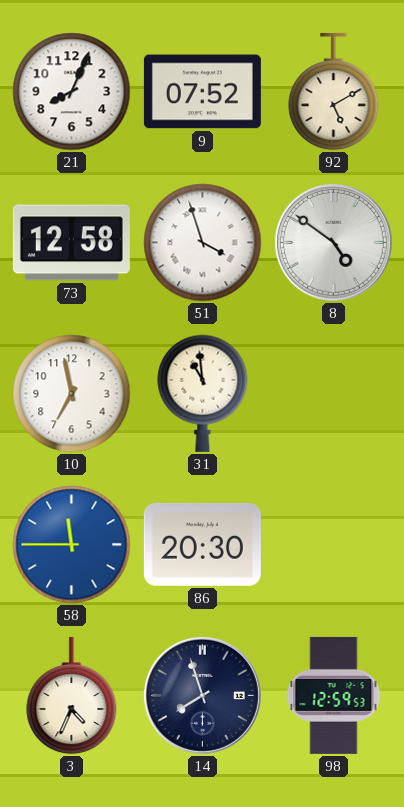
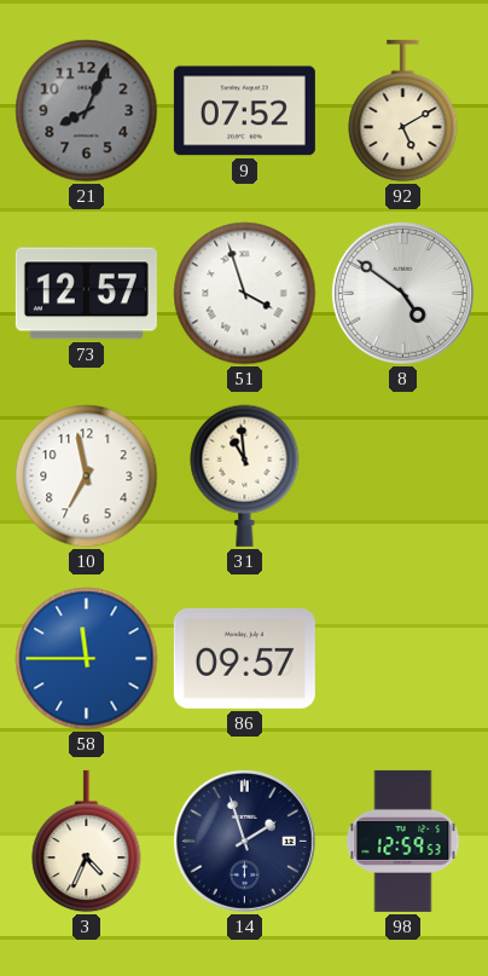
21 dial: white -> grey
73: 12:58 -> 12:57
86: 20:30 -> 09:57
14: 7:57 -> 1:57
